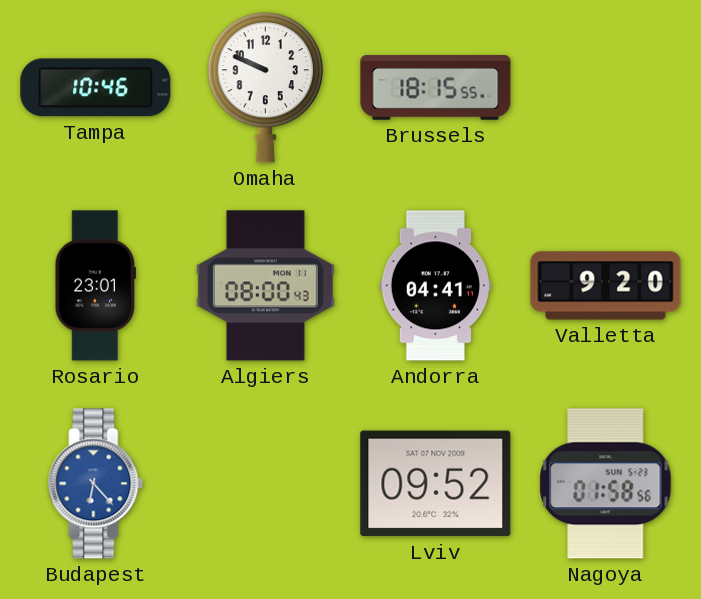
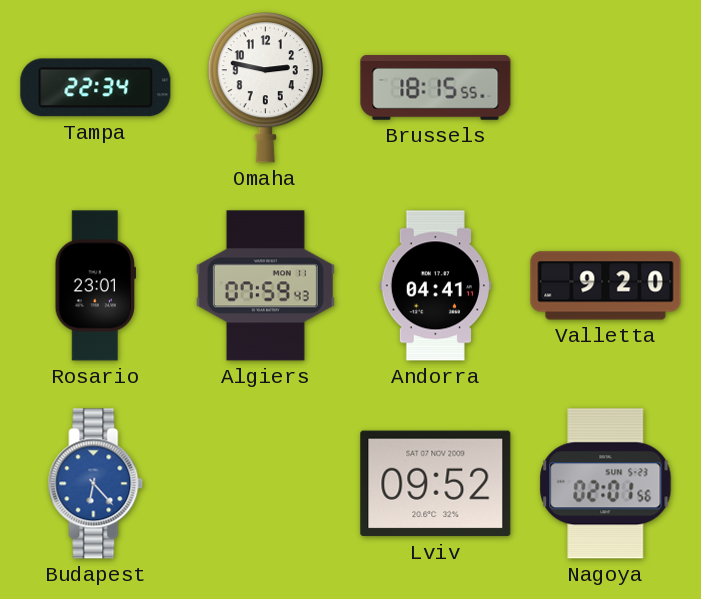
Tampa: 10:46 -> 22:34
Omaha: 9:49 -> 2:47
Algiers: 08:00 -> 07:59
Nagoya: 01:58 -> 02:01
